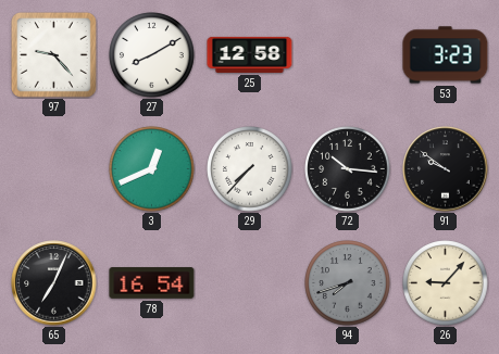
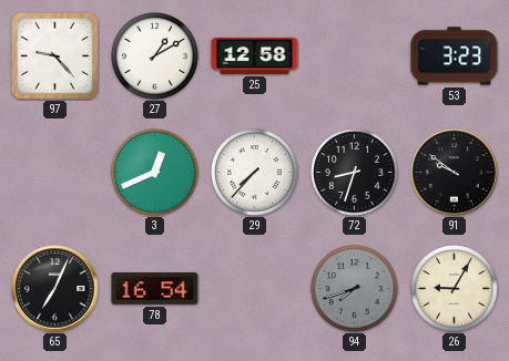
27: 8:10 -> 1:10
72: 10:16 -> 8:33
26: 9:07 -> 9:05
